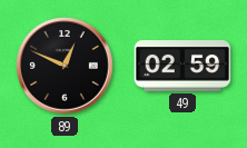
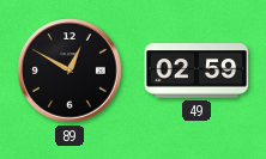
89: 12:49 -> 12:50
